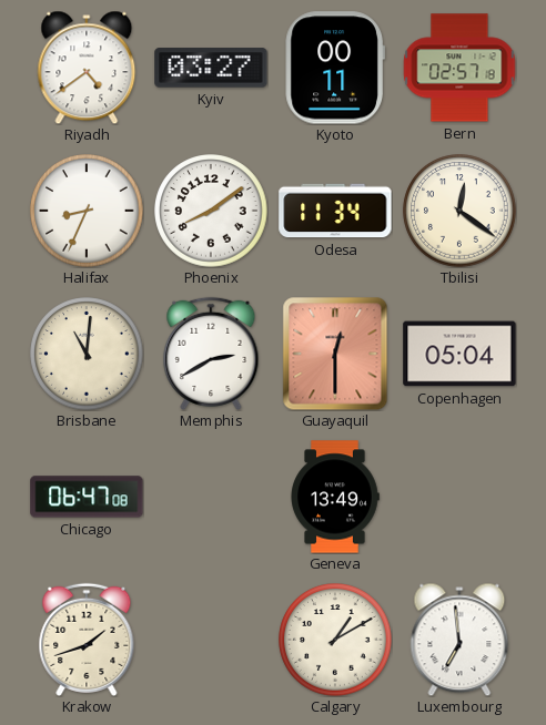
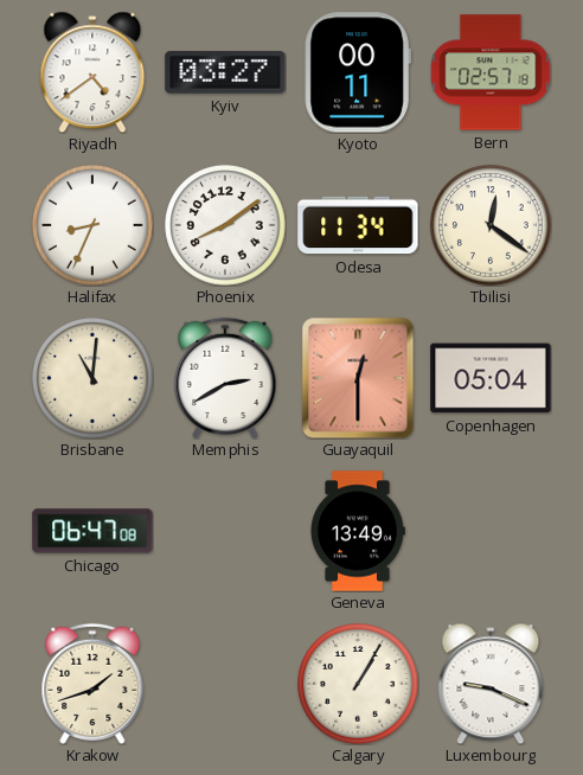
Calgary: 1:10 -> 1:05
Luxembourg: 6:59 -> 9:19
